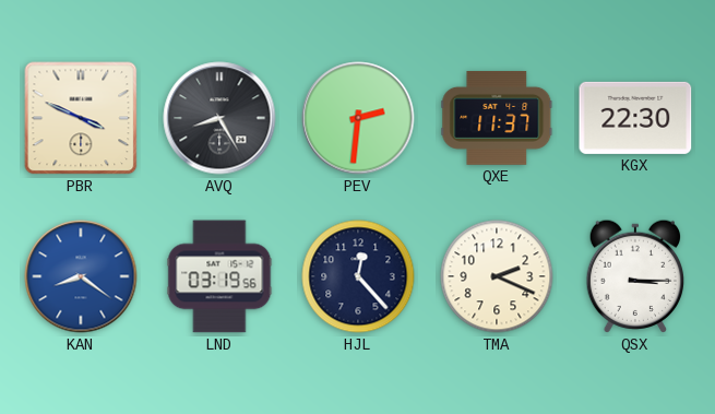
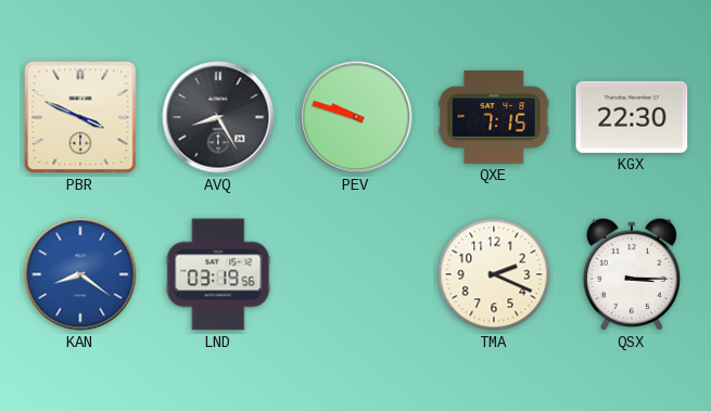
PEV: 2:31 -> 9:48
QXE: 11:37 -> 7:15
HJL: 12:23 -> none
